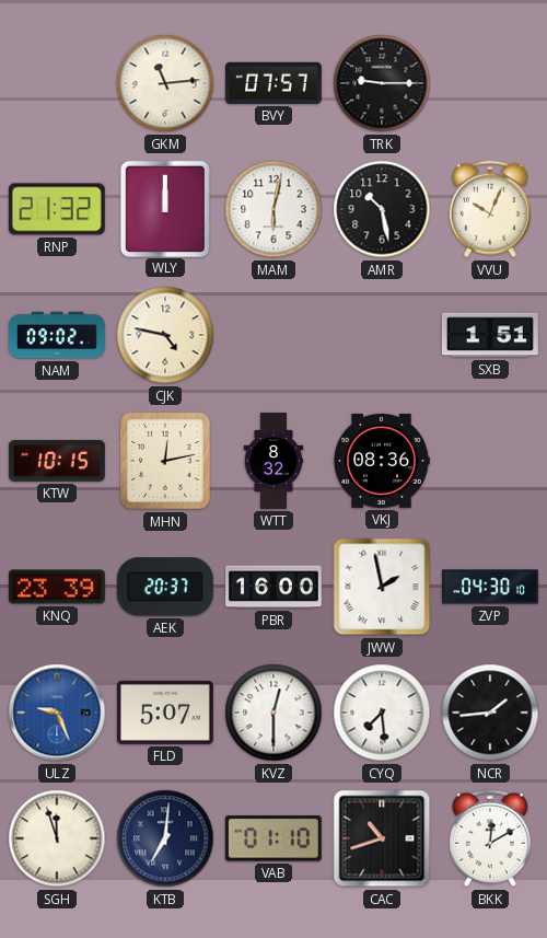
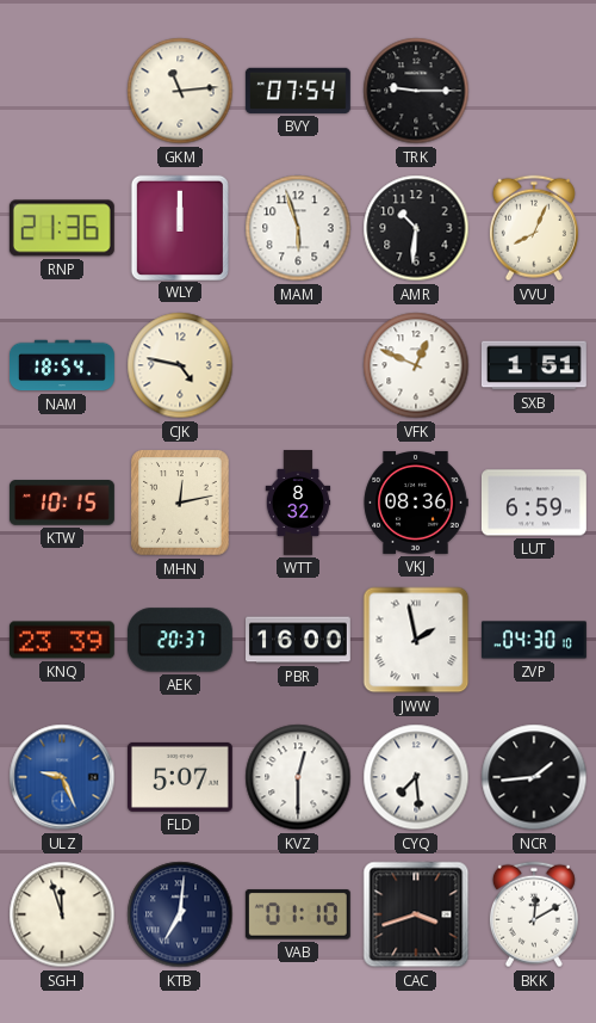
BVY: 07:57 -> 07:54
RNP: 21:32 -> 21:36
MAM: 6:02 -> 5:57
AMR: 10:28 -> 10:31
VVU: 10:04 -> 8:04
NAM: 09:02 -> 18:54
VFK: none -> 12:49
LUT: none -> 6:59
CAC: 10:42 -> 3:42
